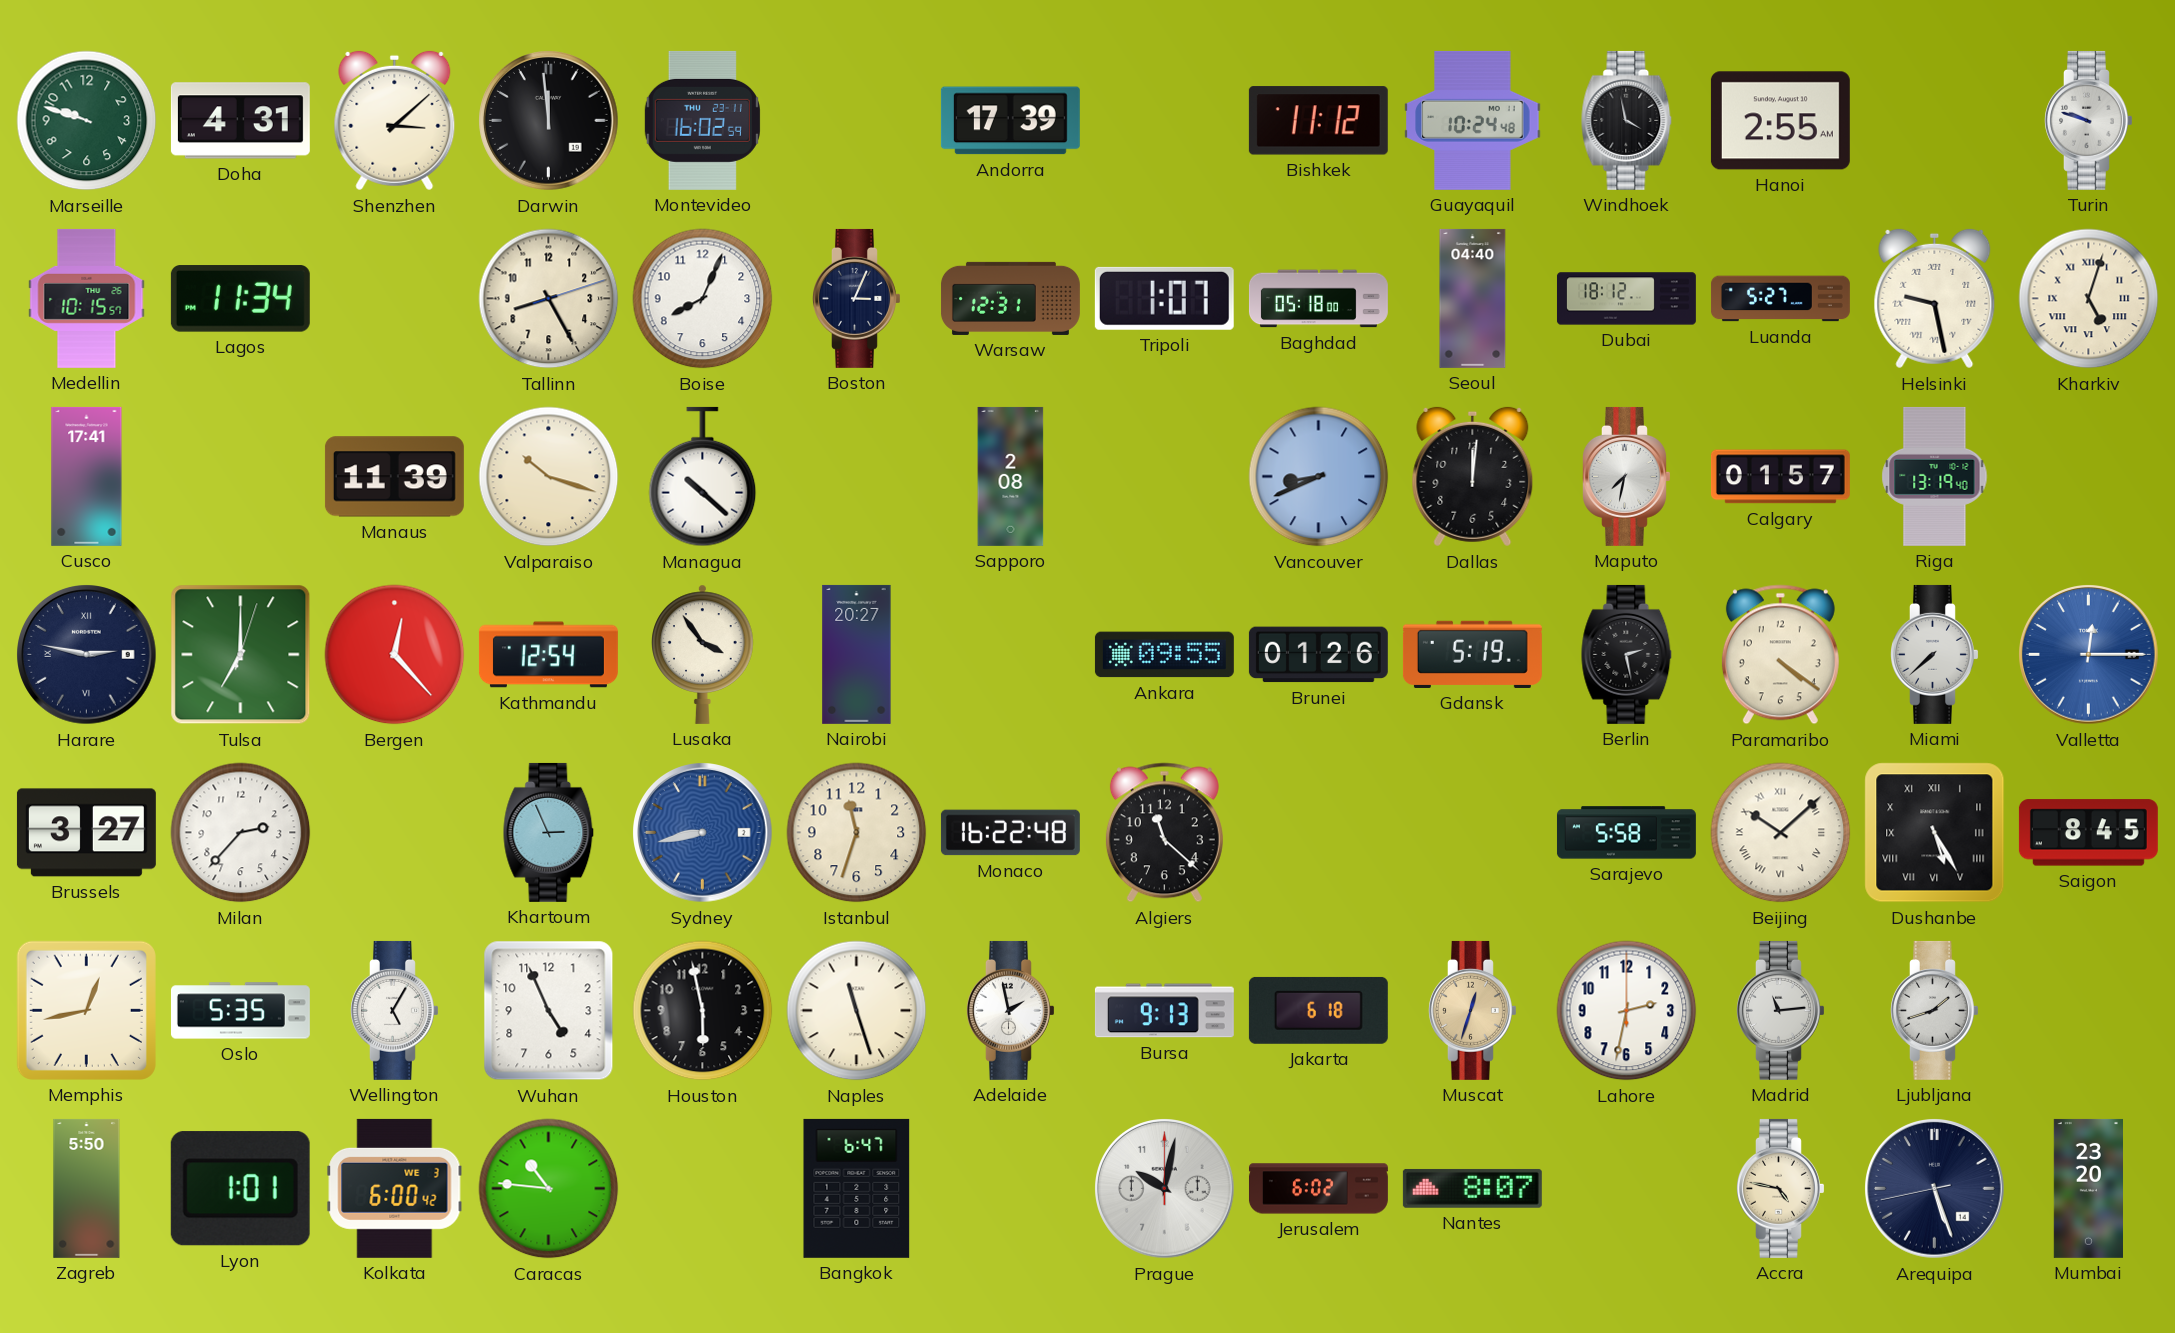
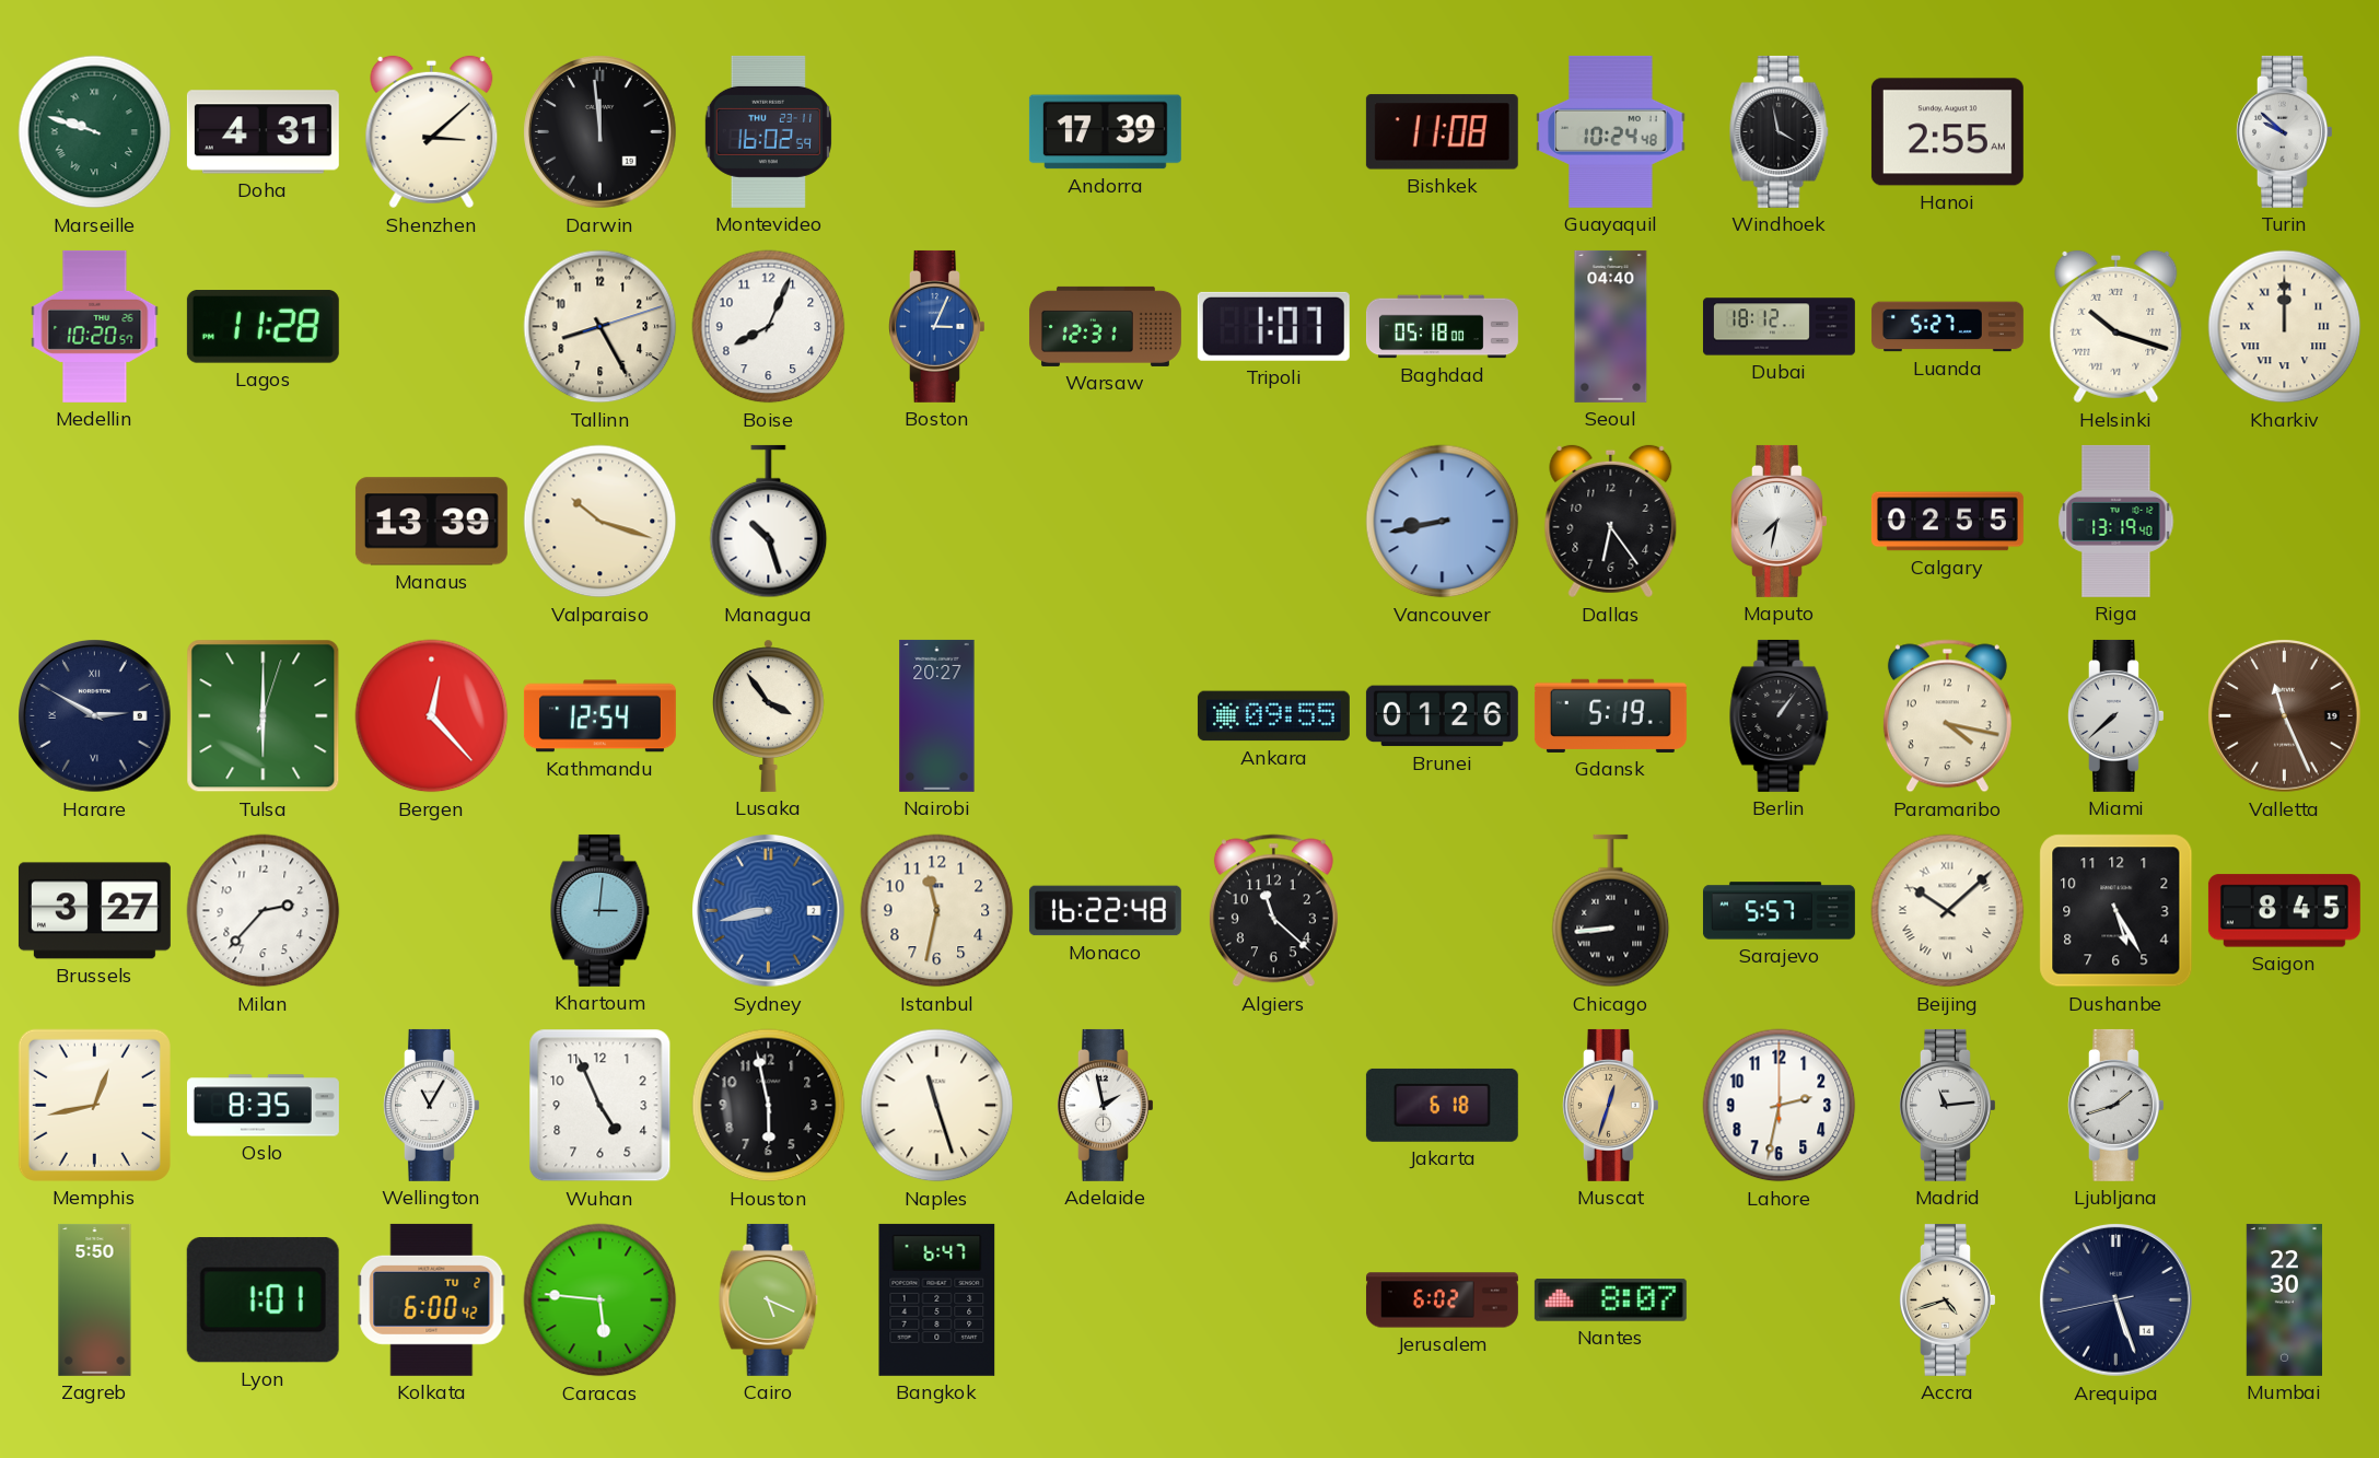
Marseille numerals: Arabic -> Roman
Bishkek: 11:12 -> 11:08
Turin: 9:48 -> 9:52
Medellin: 10:15 -> 10:20
Lagos: 11:34 -> 11:28
Boston dial: navy -> blue
Helsinki: 9:28 -> 10:18
Kharkiv: 5:03 -> 12:00
Cusco: 17:41 -> none
Manaus: 11:39 -> 13:39
Managua: 10:22 -> 10:27
Sapporo: 2:08 -> none
Vancouver: 8:41 -> 8:43
Dallas: 12:01 -> 6:24
Calgary: 01:57 -> 02:55
Harare: 2:47 -> 2:50
Tulsa: 7:00 -> 6:00
Berlin: 2:28 -> 1:06
Paramaribo: 4:21 -> 4:17
Valletta: 12:15 -> 11:26
Valletta dial: blue -> brown
Khartoum: 2:56 -> 3:01
Istanbul: 11:33 -> 11:32
Chicago: none -> 8:44
Sarajevo: 5:58 -> 5:57
Dushanbe numerals: Roman -> Arabic
Oslo: 5:35 -> 8:35
Wellington: 5:05 -> 11:05
Bursa: 9:13 -> none
Kolkata date: WE 3 -> TU 2
Caracas: 10:46 -> 5:46
Cairo: none -> 5:19
Prague: 10:02 -> none
Accra: 4:47 -> 4:42
Mumbai: 23:20 -> 22:30
